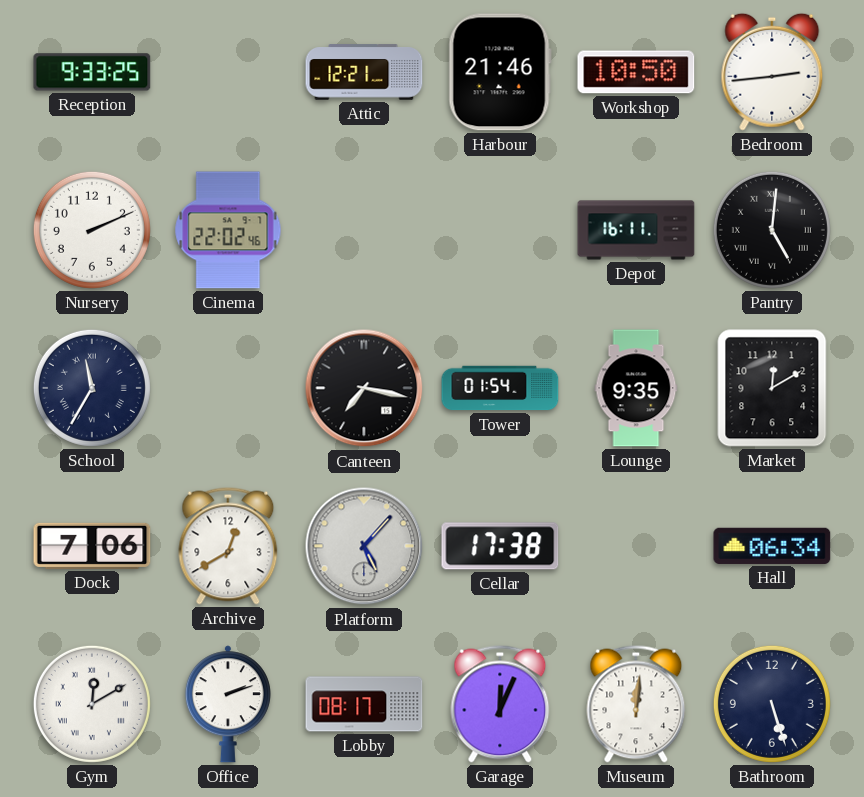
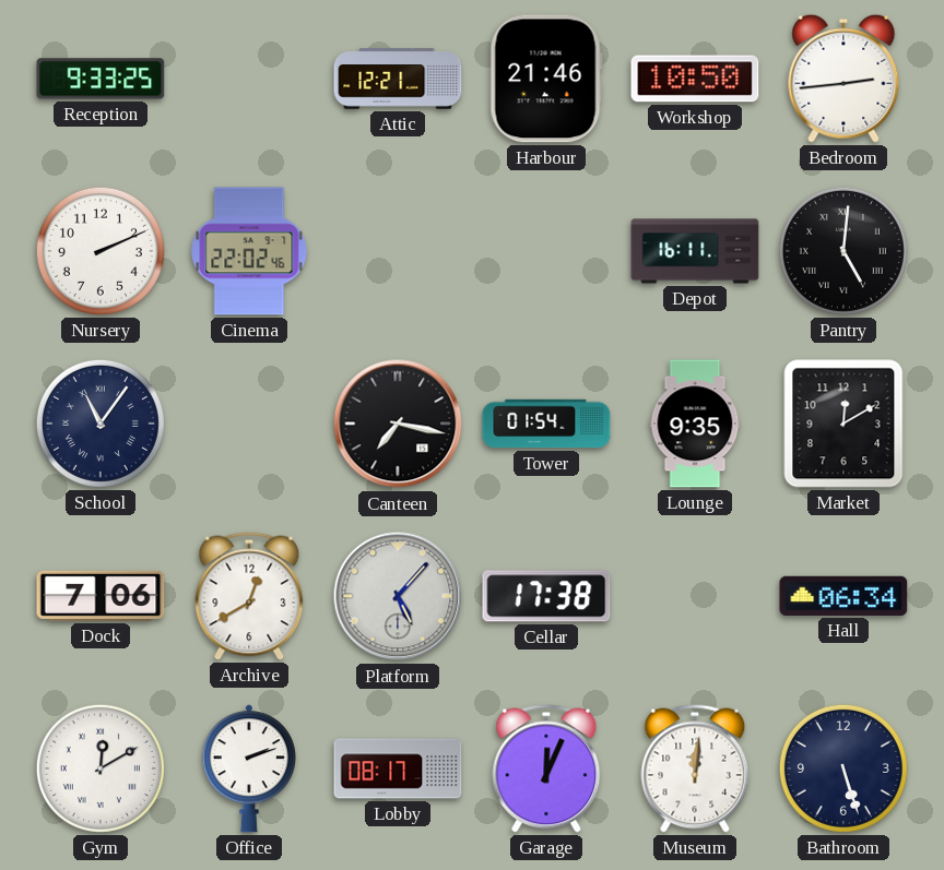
School: 11:35 -> 11:06
